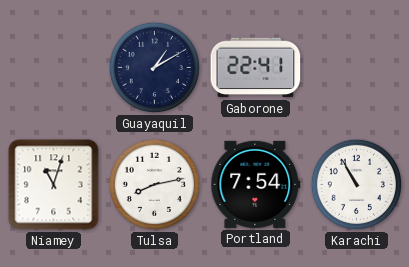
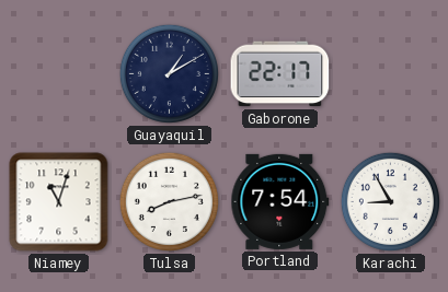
Gaborone: 22:41 -> 22:17
Karachi: 10:55 -> 8:55
